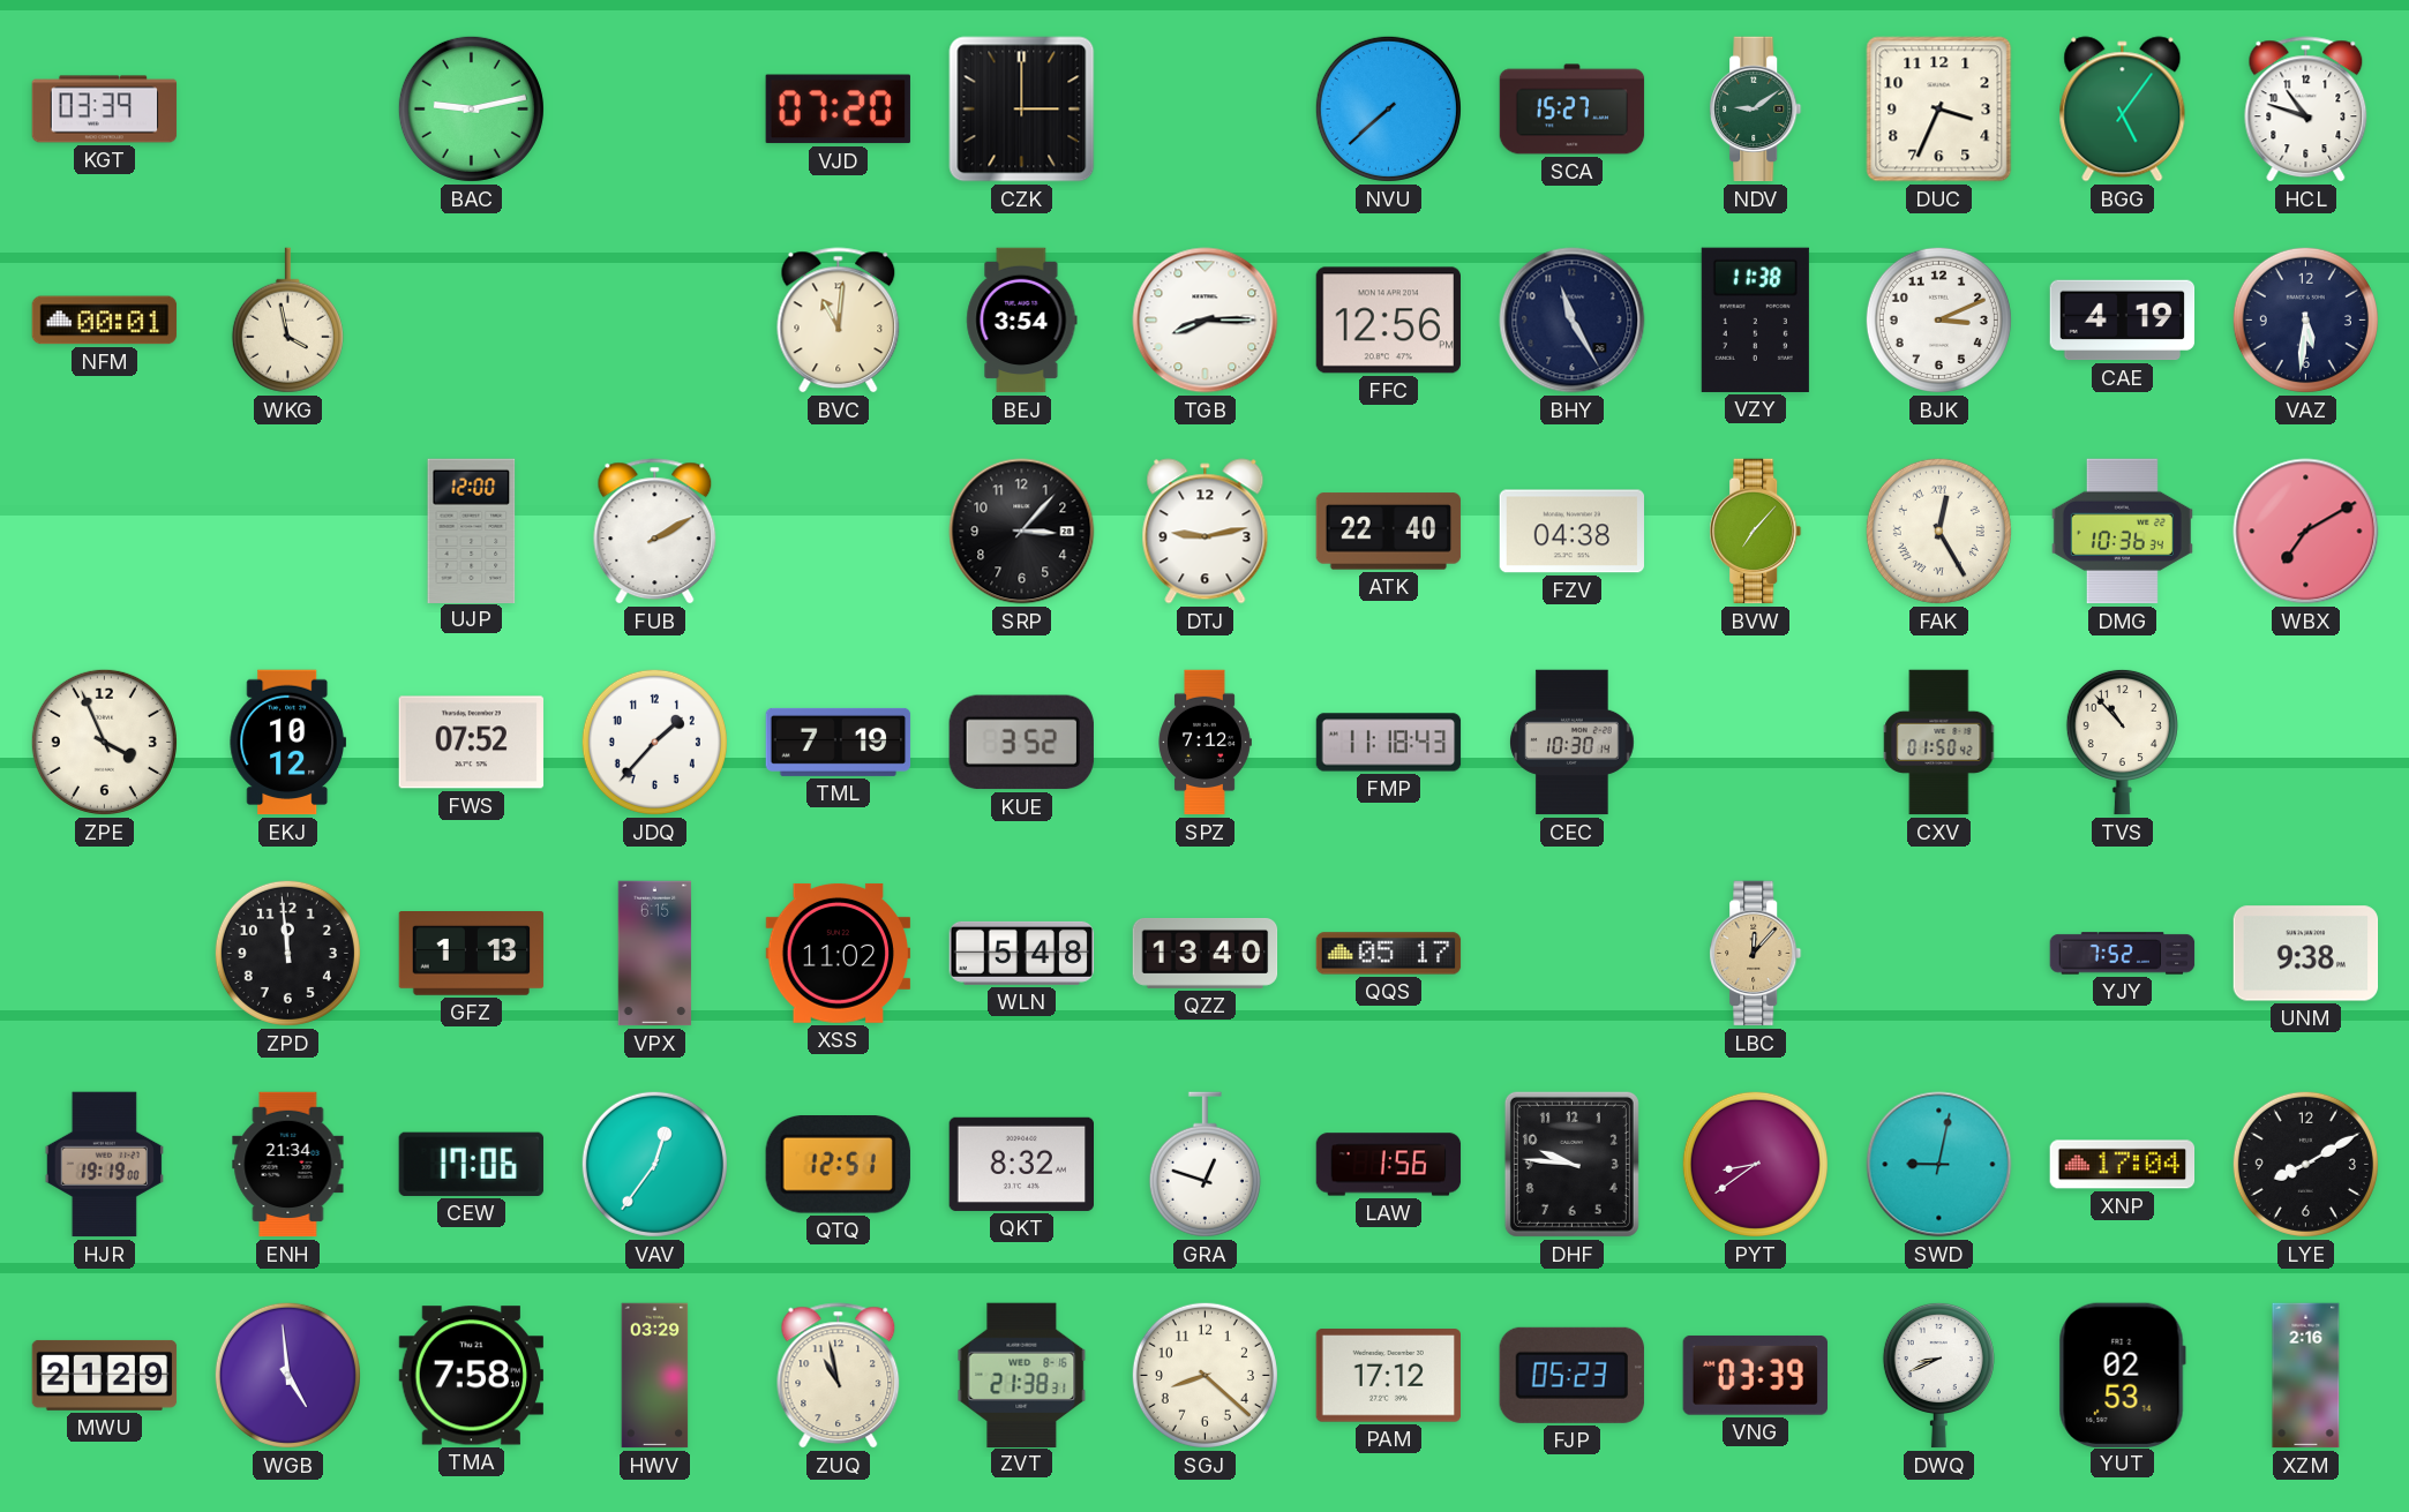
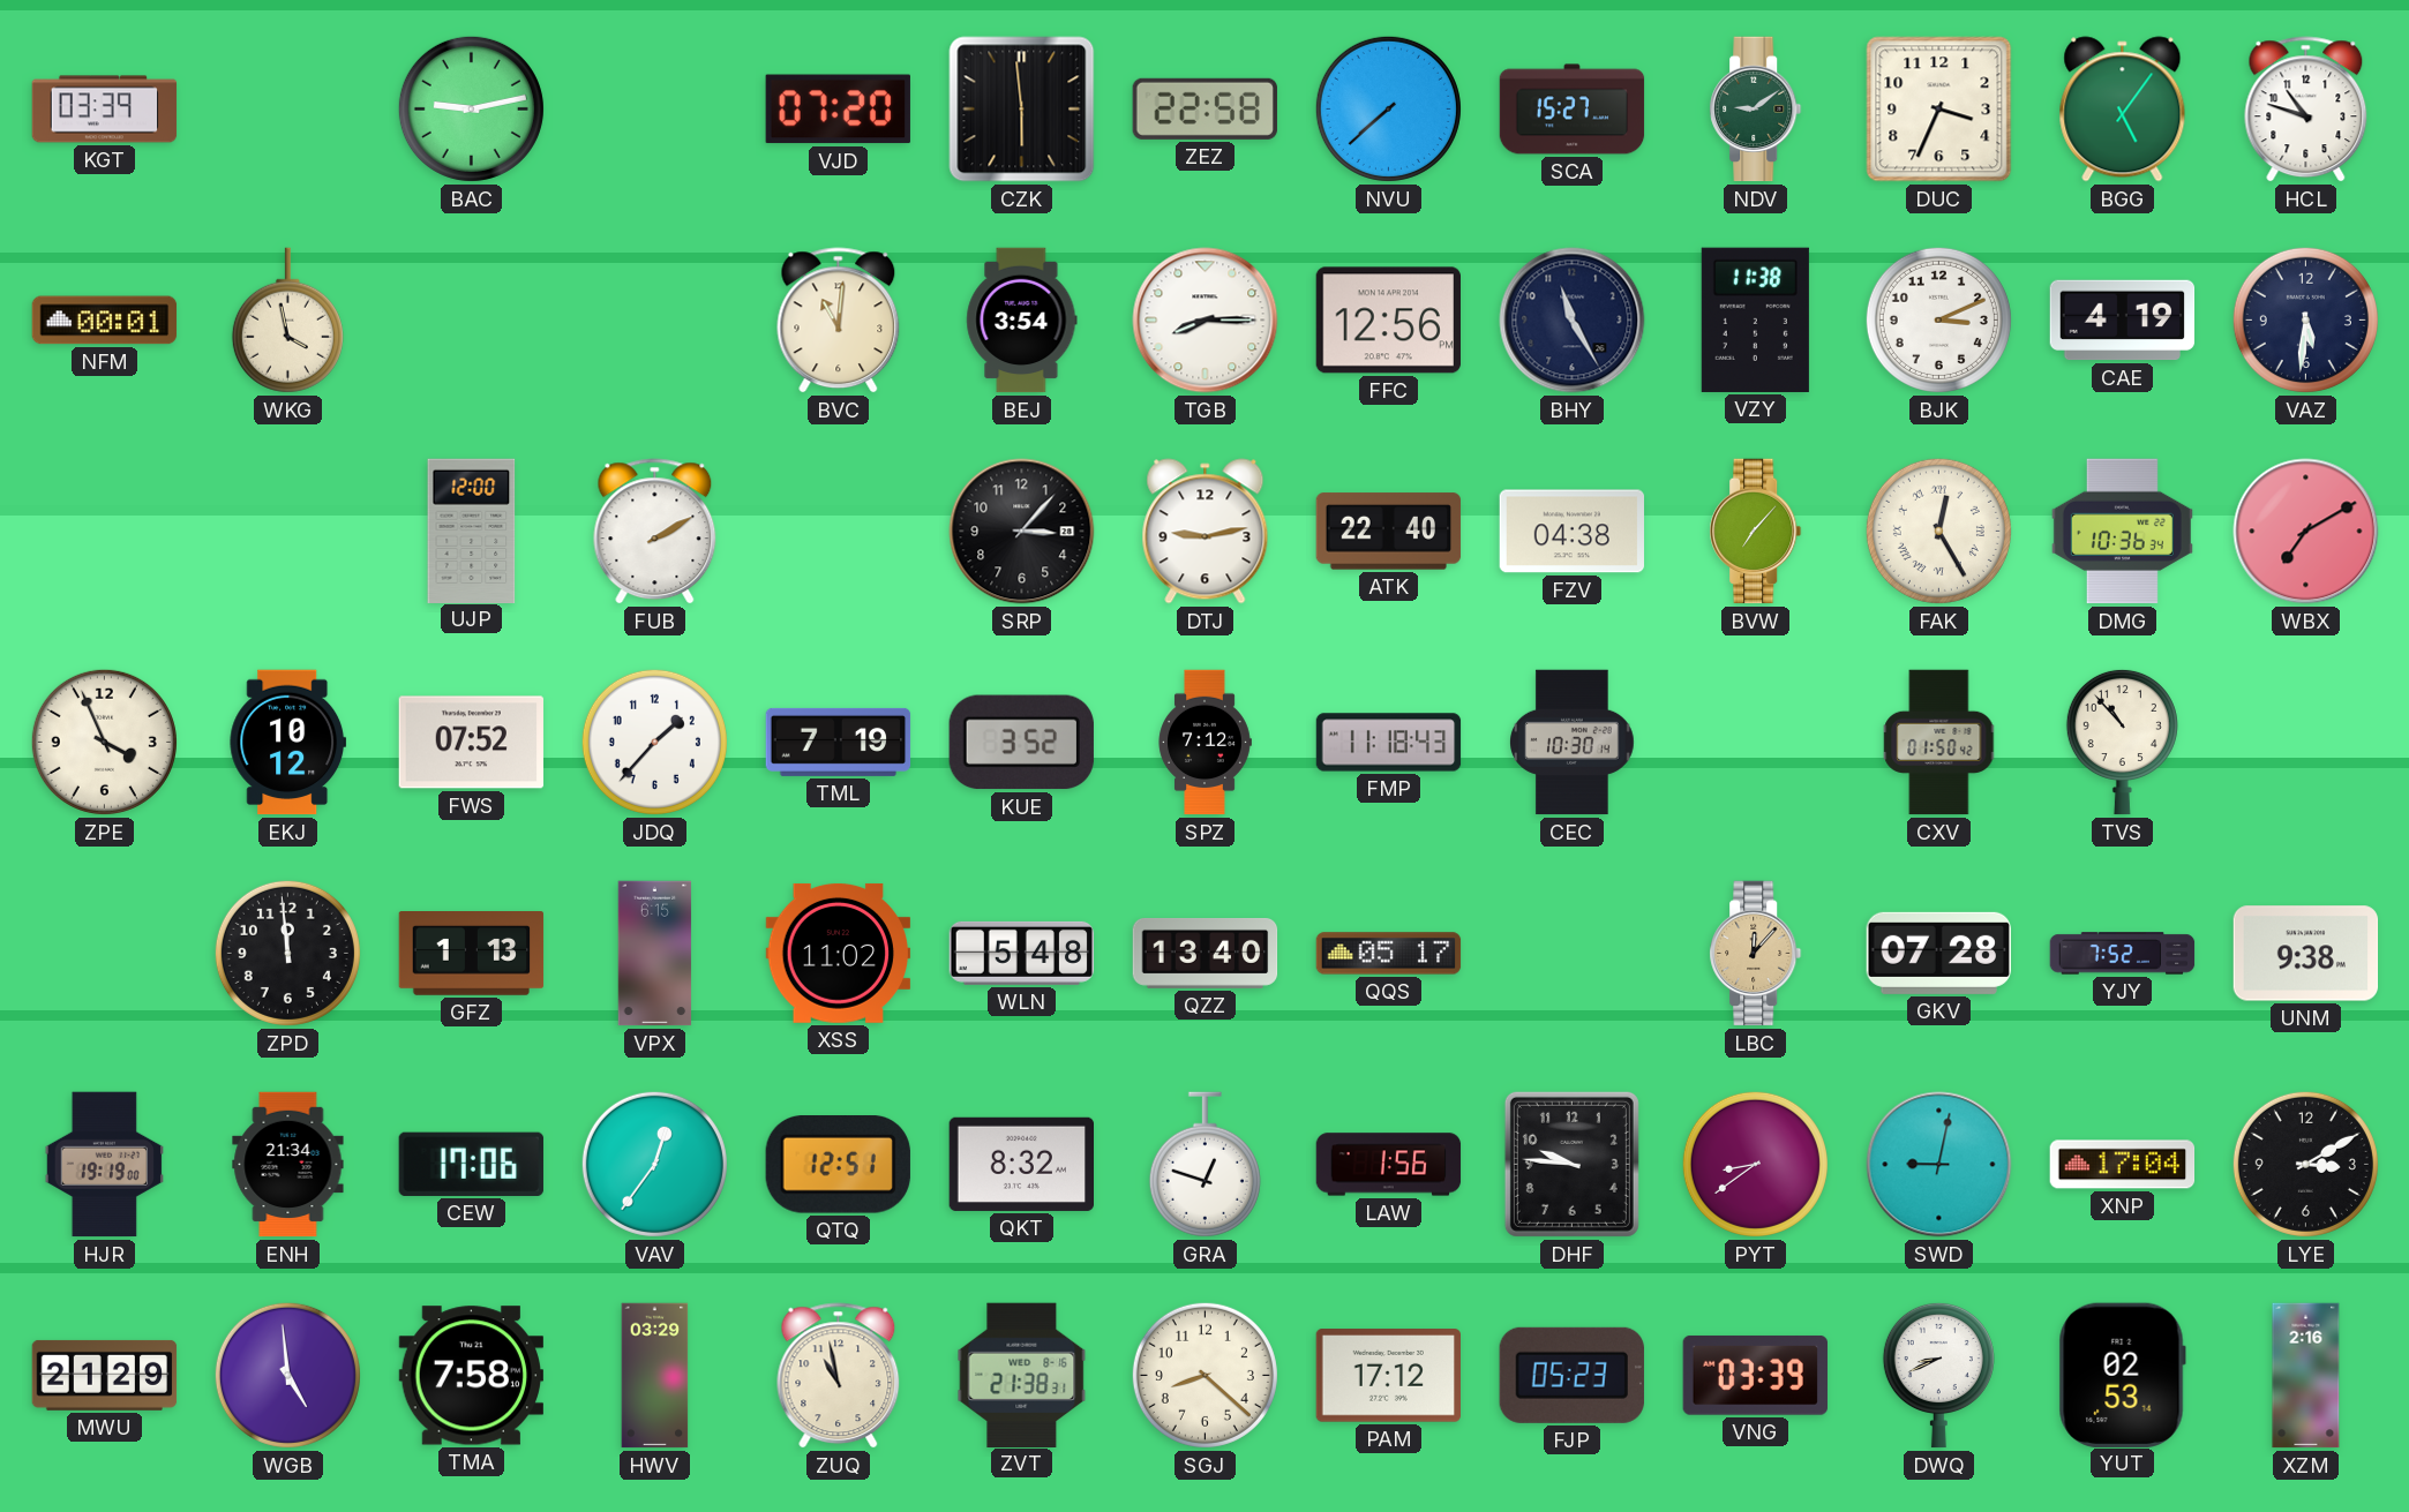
CZK: 3:00 -> 5:59
ZEZ: none -> 22:58
GKV: none -> 07:28
LYE: 8:10 -> 3:10
